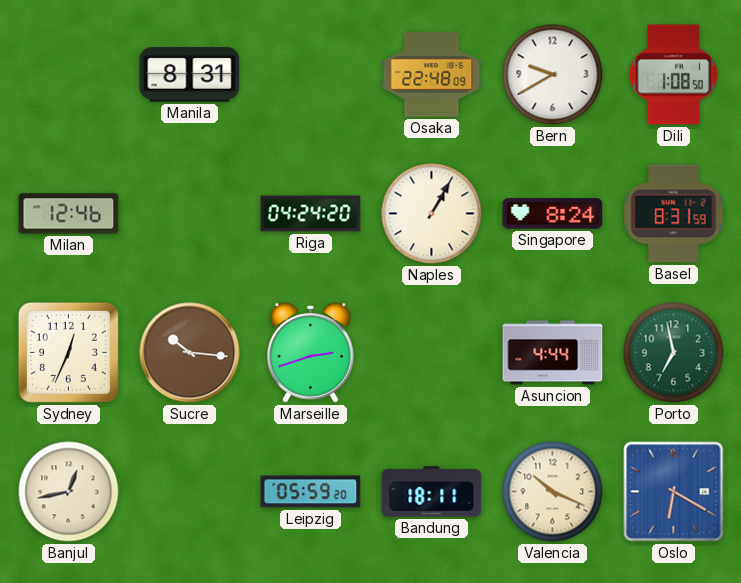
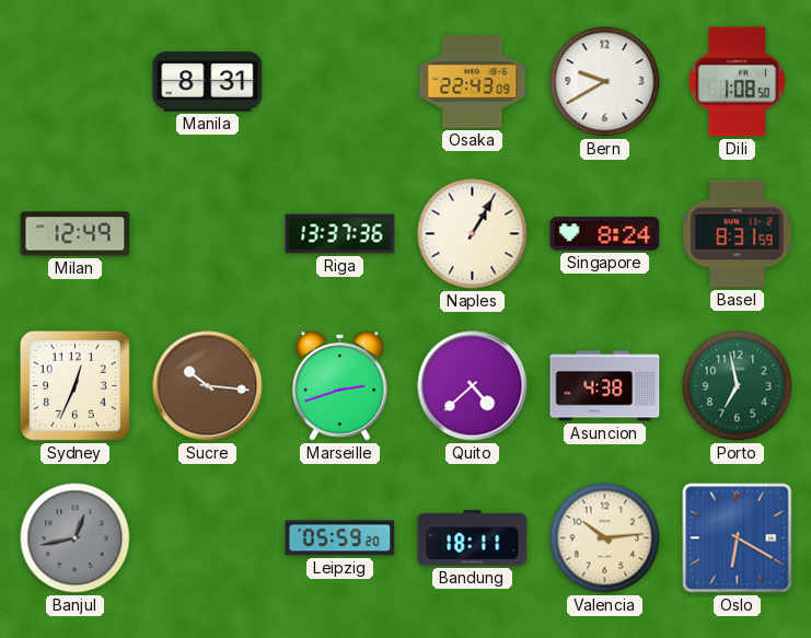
Osaka: 22:48 -> 22:43
Milan: 12:46 -> 12:49
Riga: 04:24 -> 13:37
Quito: none -> 4:38
Asuncion: 4:44 -> 4:38
Banjul dial: cream -> grey
Valencia: 10:19 -> 10:14
